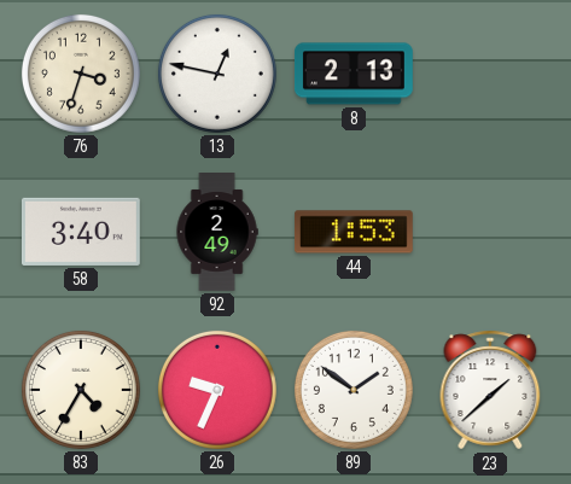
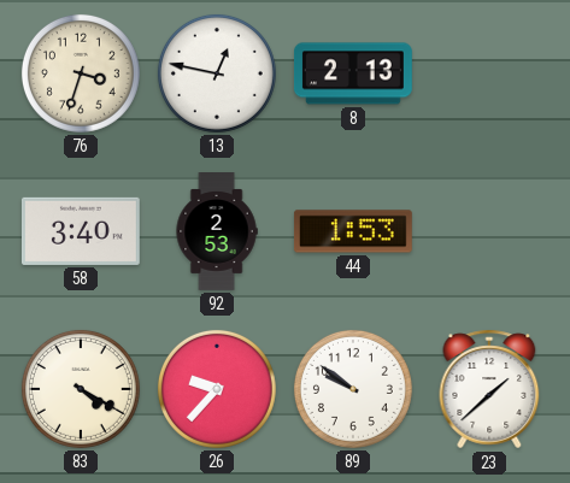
92: 2:49 -> 2:53
83: 4:35 -> 4:20
26: 9:34 -> 9:37
89: 1:51 -> 9:51
